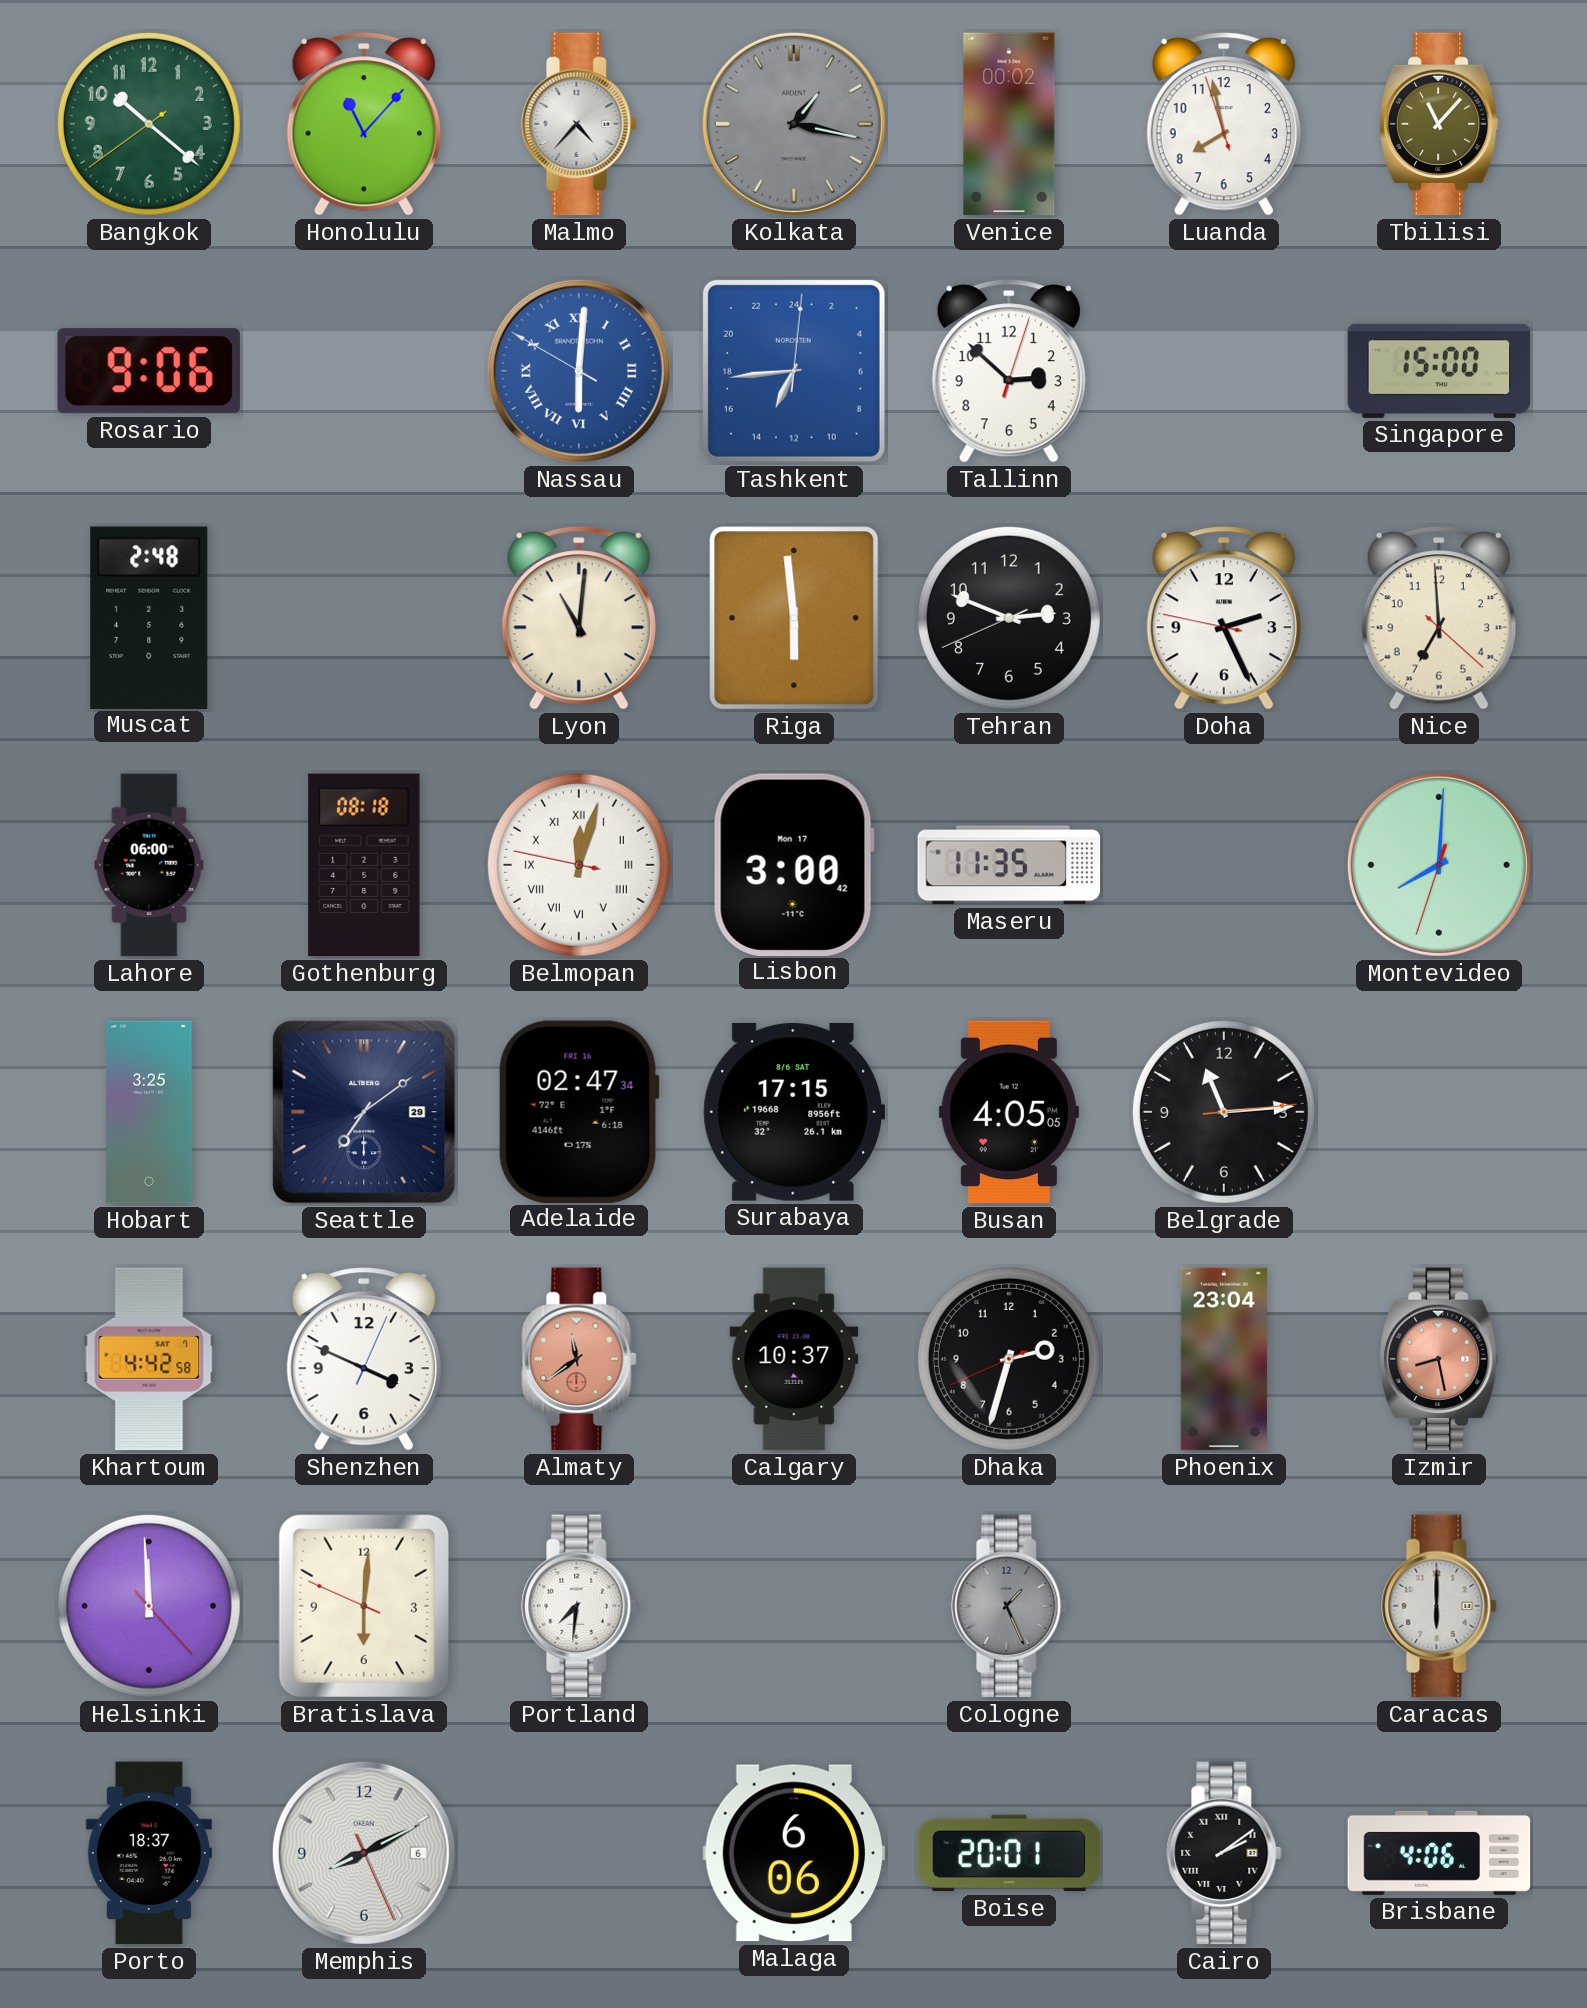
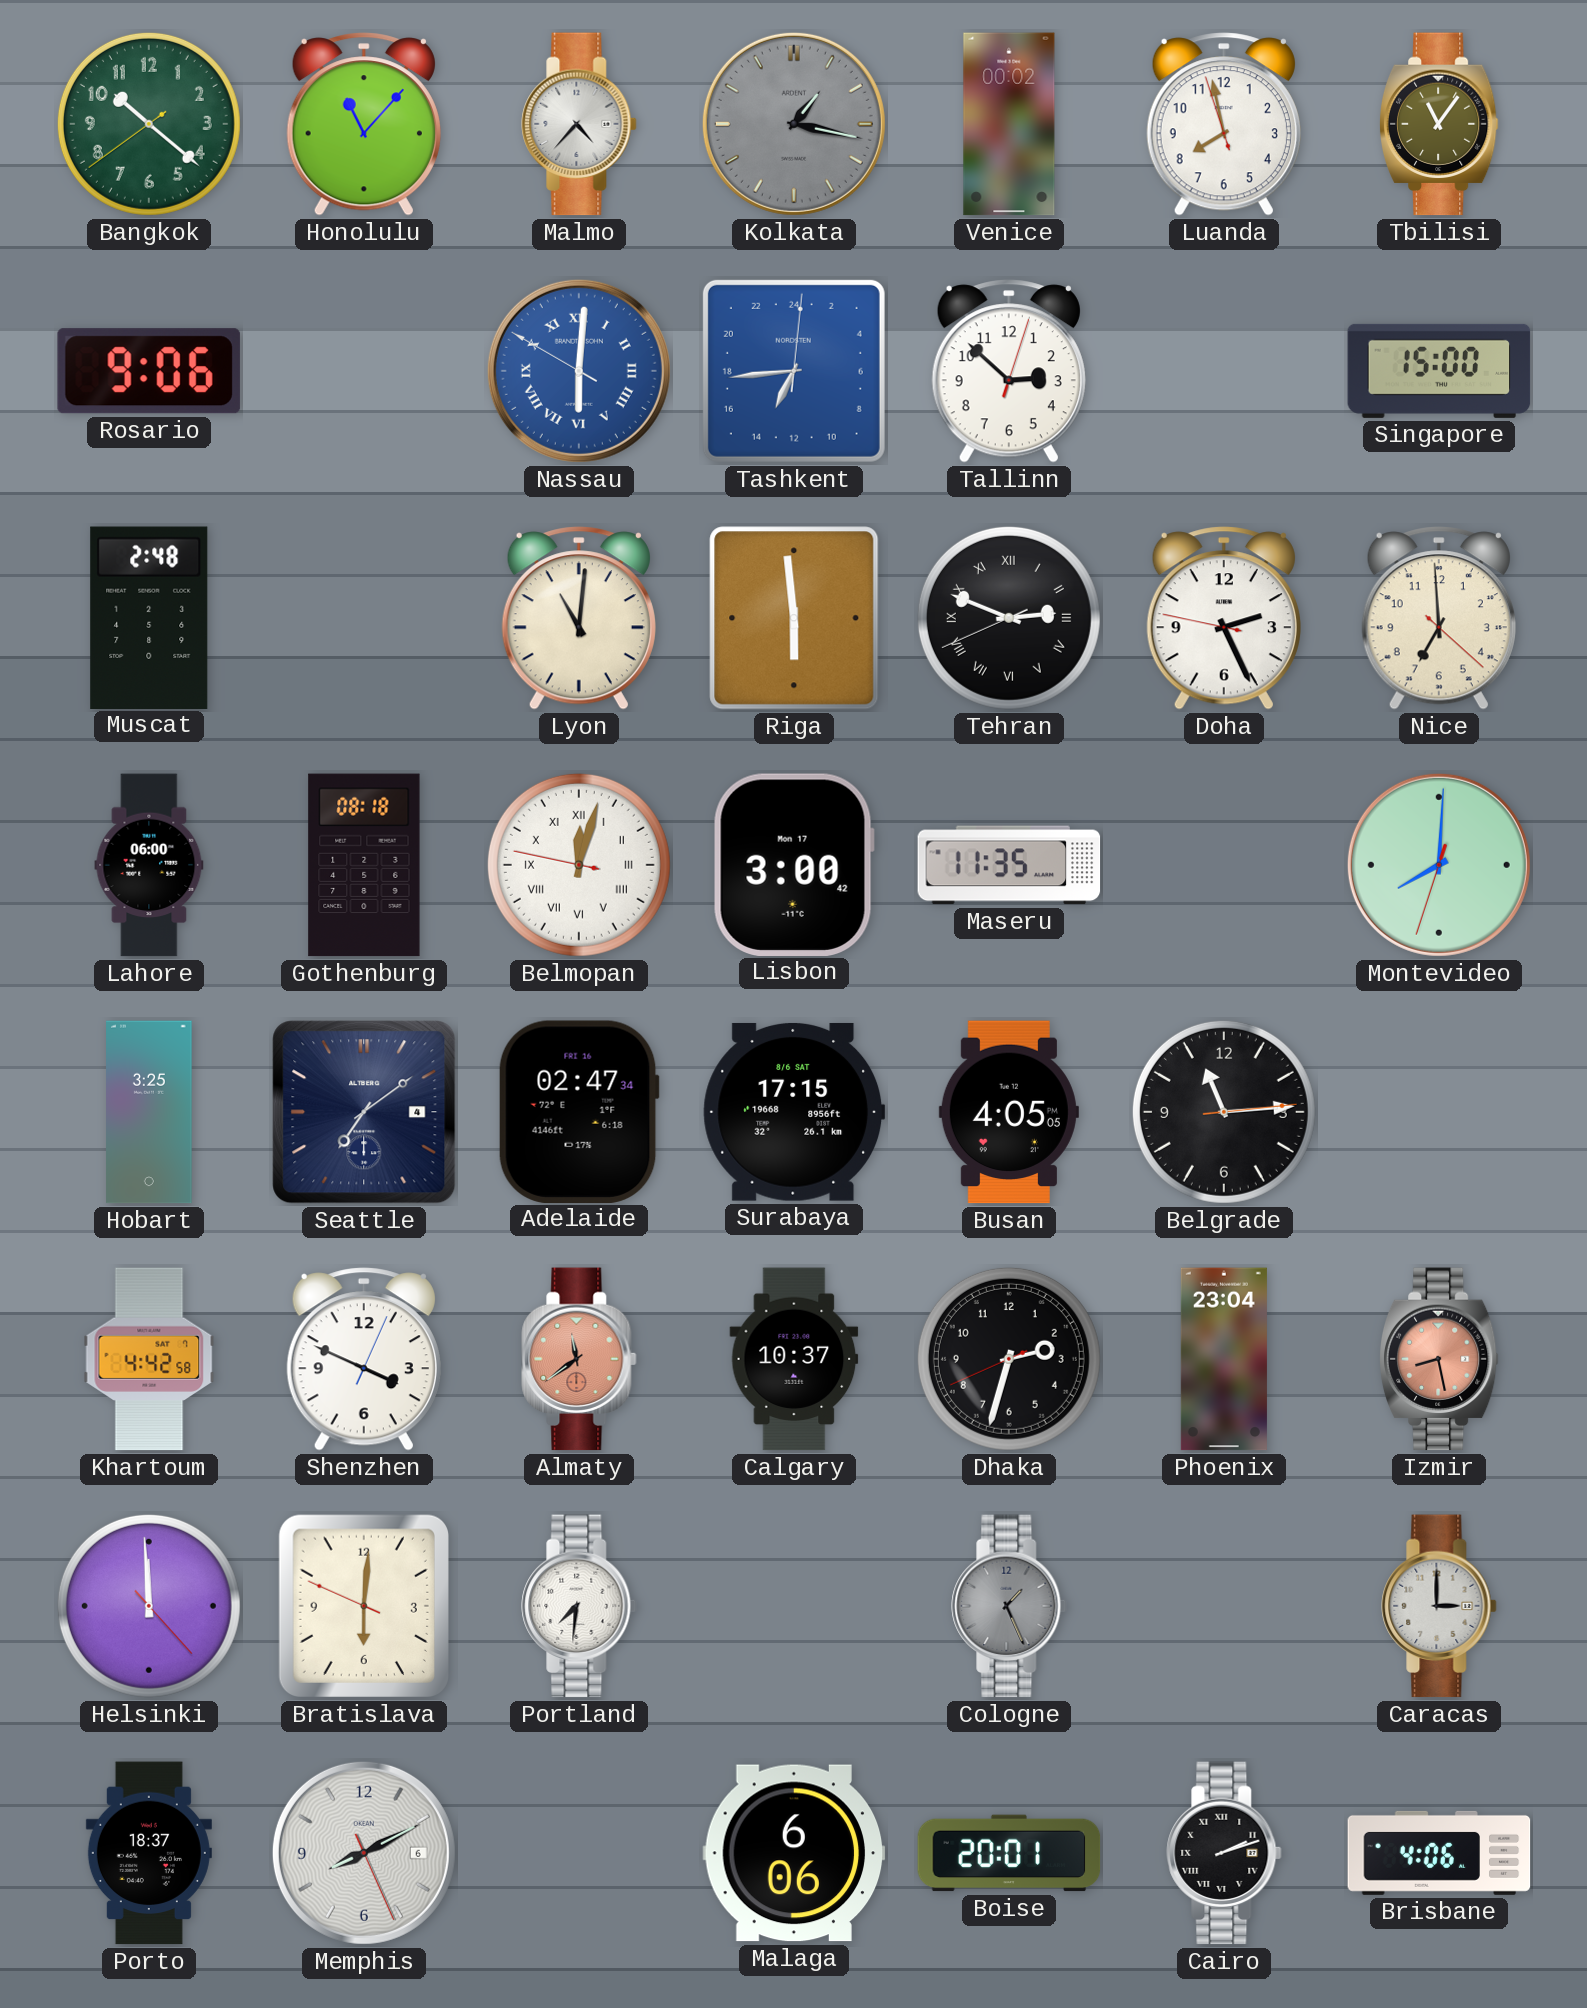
Tbilisi: 11:07 -> 11:06
Tehran numerals: Arabic -> Roman
Seattle date: 29 -> 4
Caracas: 6:00 -> 3:00
Cairo: 2:09 -> 2:12
